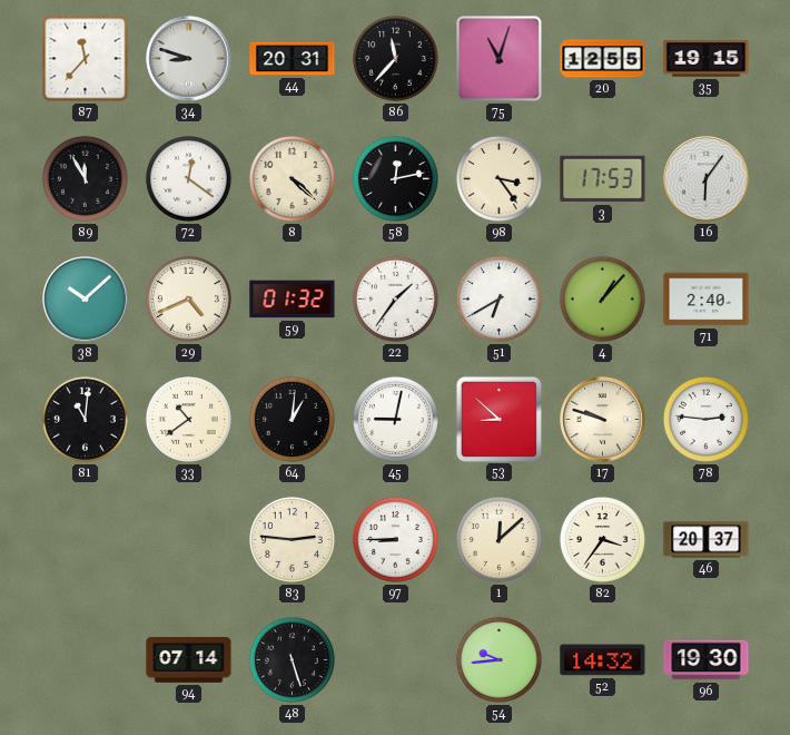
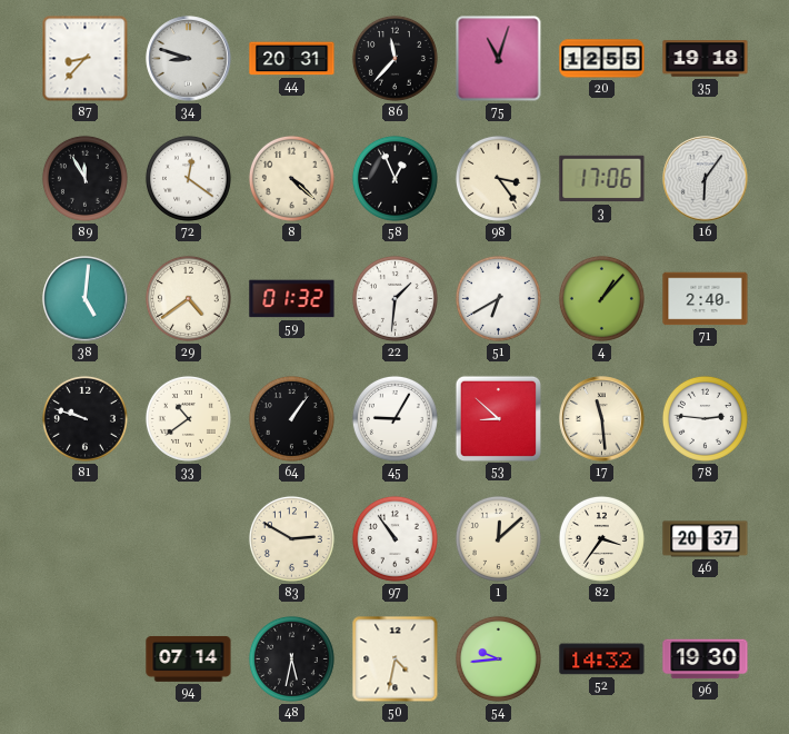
87: 11:37 -> 8:37
35: 19:15 -> 19:18
58: 12:13 -> 12:56
3: 17:53 -> 17:06
38: 10:08 -> 5:01
29: 4:41 -> 4:39
22: 1:36 -> 1:31
81: 11:01 -> 9:48
64: 1:01 -> 1:06
45: 9:02 -> 9:05
17: 9:48 -> 11:29
83: 2:46 -> 2:50
97: 8:45 -> 10:54
48: 5:27 -> 5:32
50: none -> 4:32
